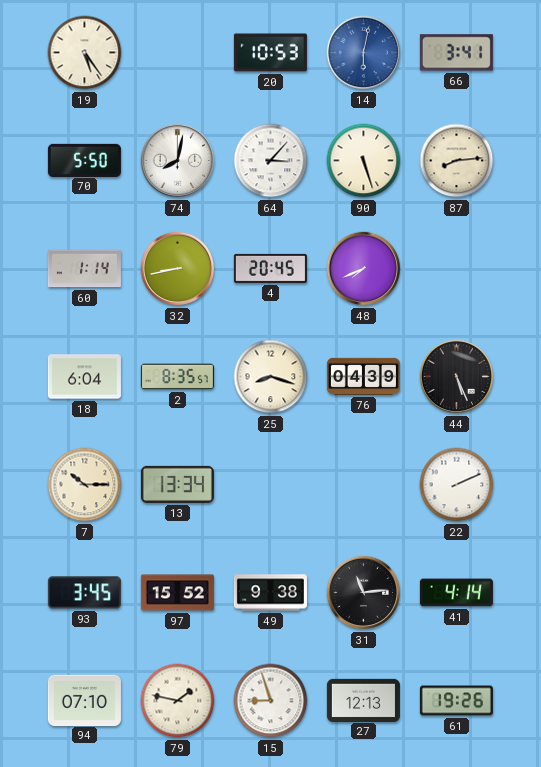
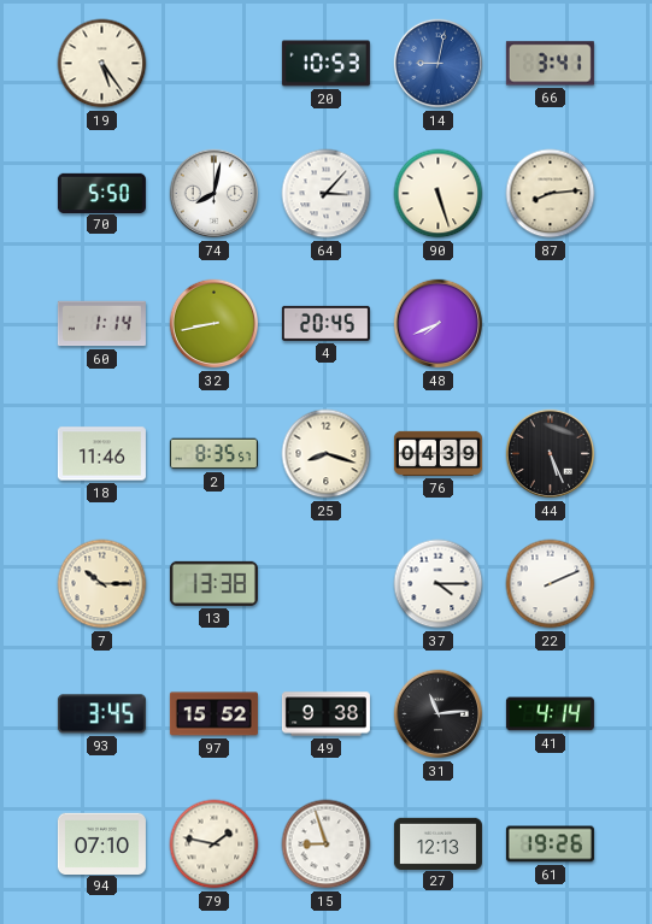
14: 6:02 -> 9:02
18: 6:04 -> 11:46
13: 13:34 -> 13:38
37: none -> 4:15
